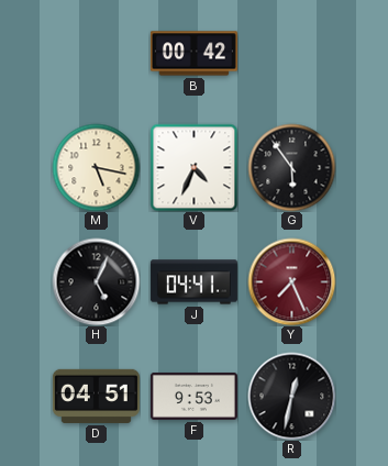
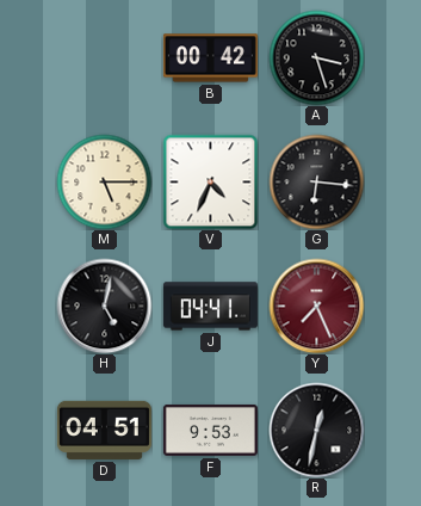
A: none -> 3:27
M: 5:17 -> 5:15
G: 5:54 -> 6:16
H: 5:04 -> 5:02
